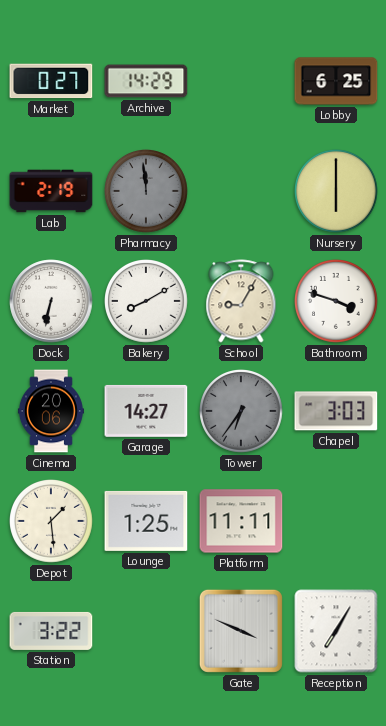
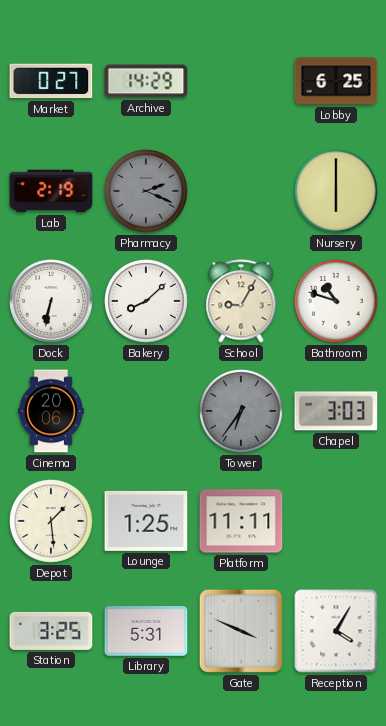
Pharmacy: 11:59 -> 2:19
Bakery: 8:10 -> 8:08
Bathroom: 3:48 -> 10:48
Garage: 14:27 -> none
Station: 3:22 -> 3:25
Library: none -> 5:31
Reception: 7:05 -> 4:05
